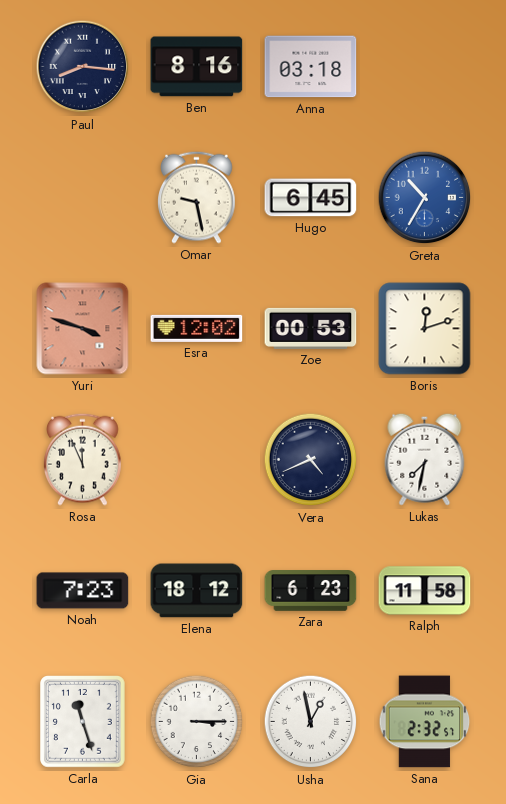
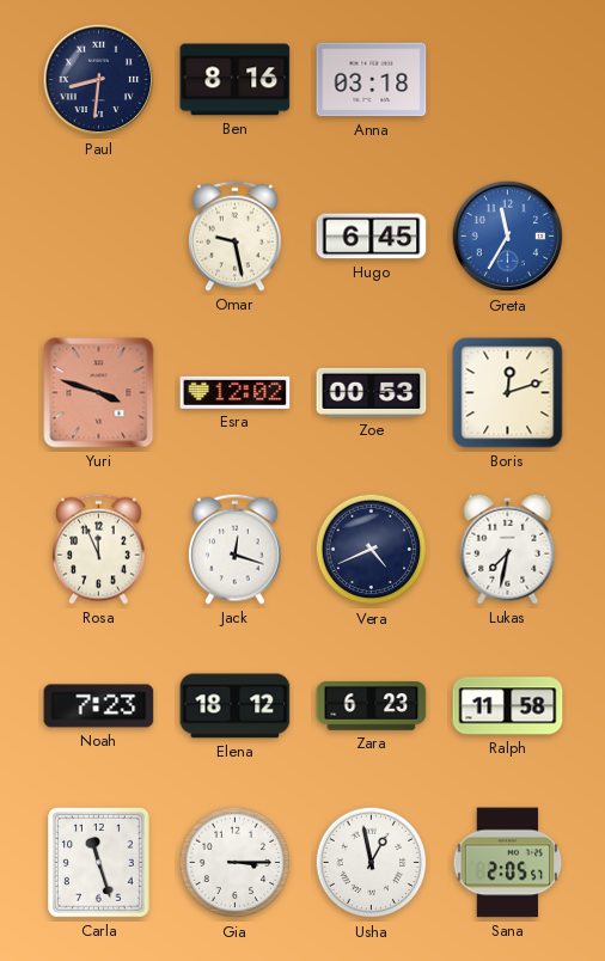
Paul: 8:16 -> 8:31
Greta: 10:35 -> 11:35
Jack: none -> 12:18
Sana: 2:32 -> 2:05
